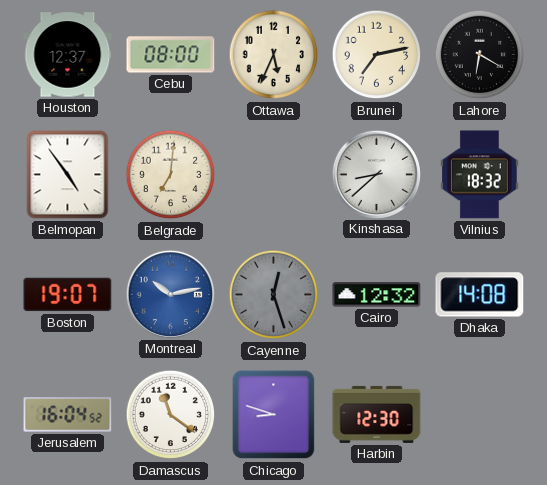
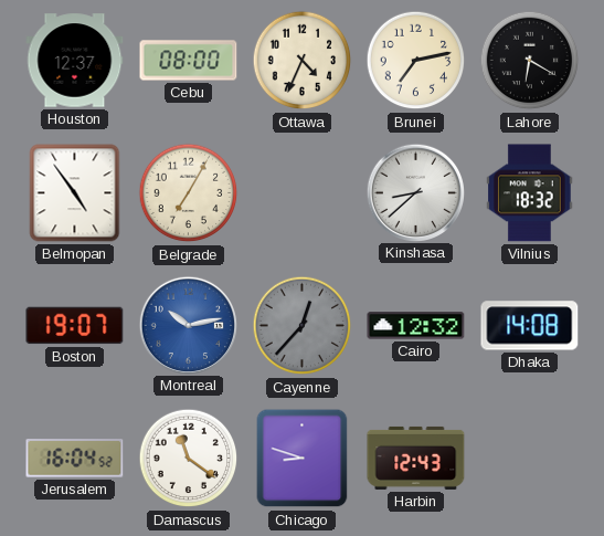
Ottawa: 5:34 -> 4:34
Belgrade: 7:01 -> 7:05
Cayenne: 12:27 -> 12:37
Harbin: 12:30 -> 12:43
